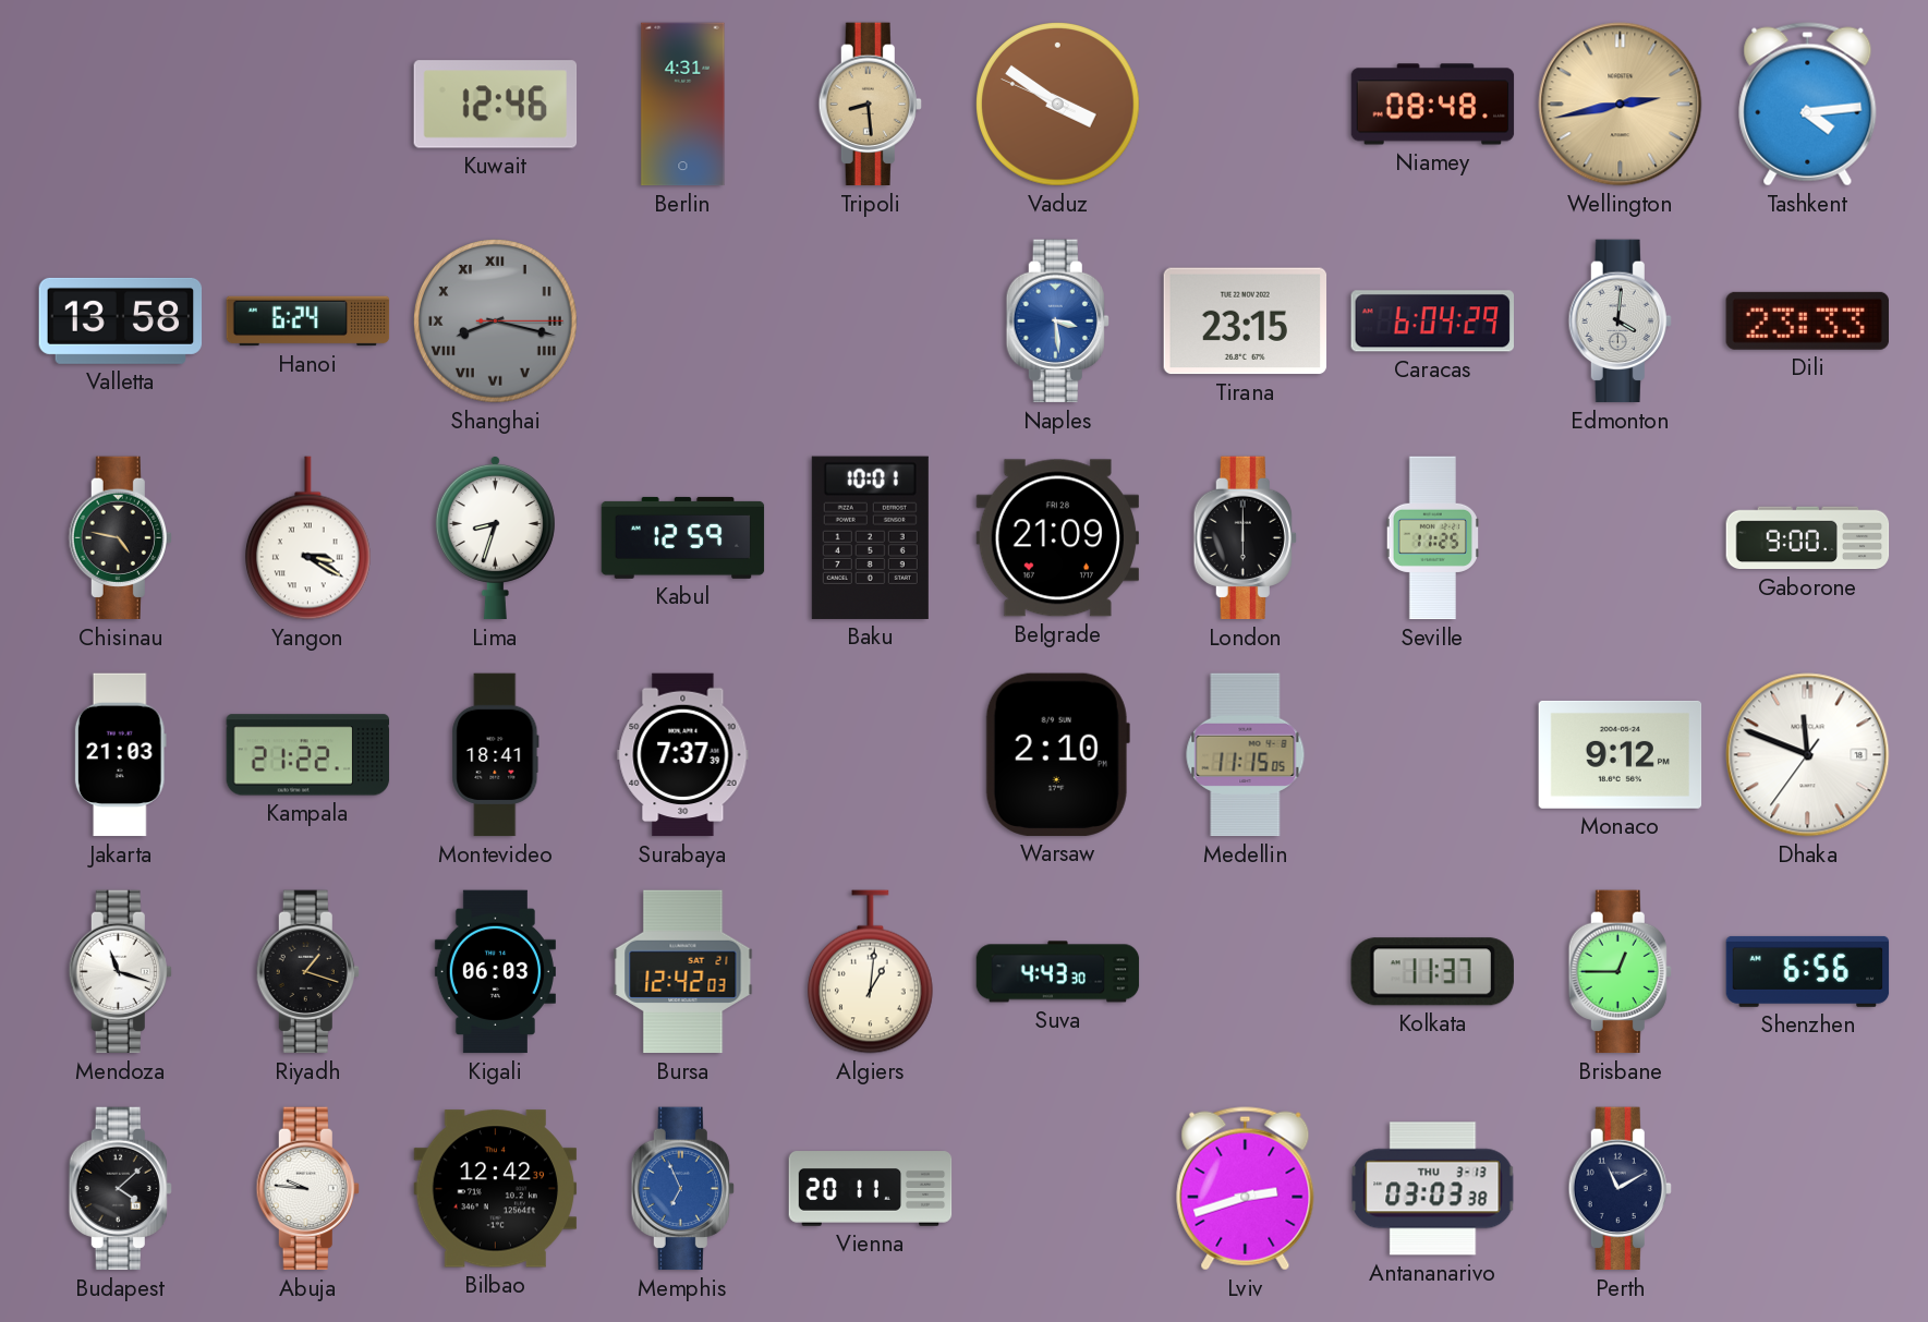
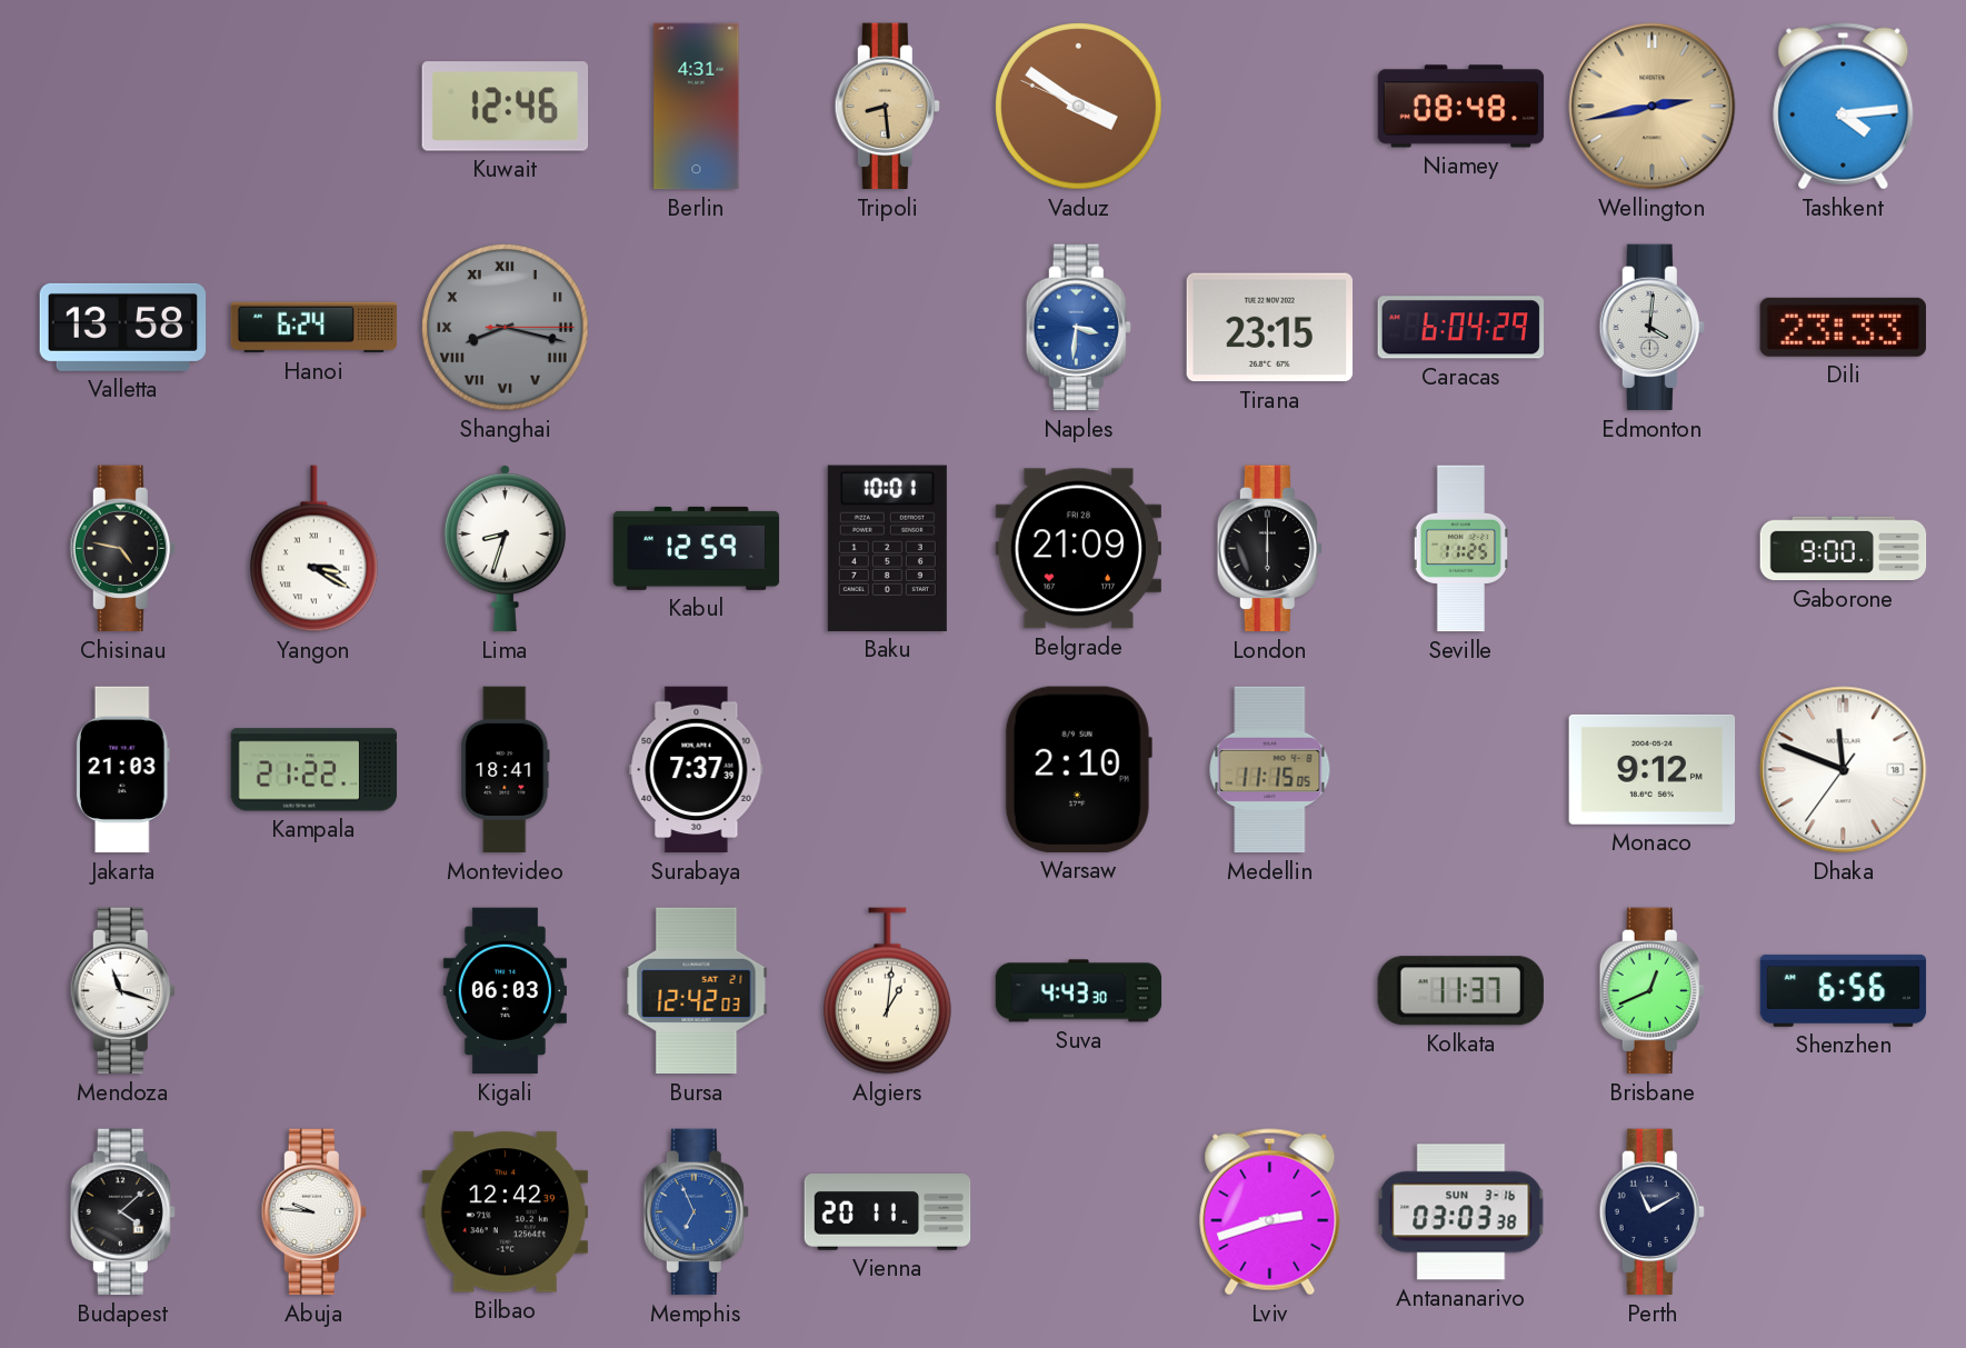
Naples: 3:29 -> 3:31
Riyadh: 1:18 -> none
Brisbane: 12:45 -> 12:41
Antananarivo date: THU 3-13 -> SUN 3-16
